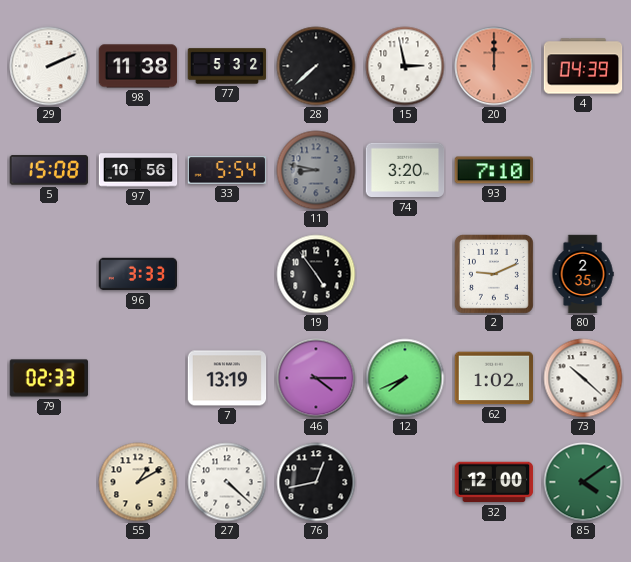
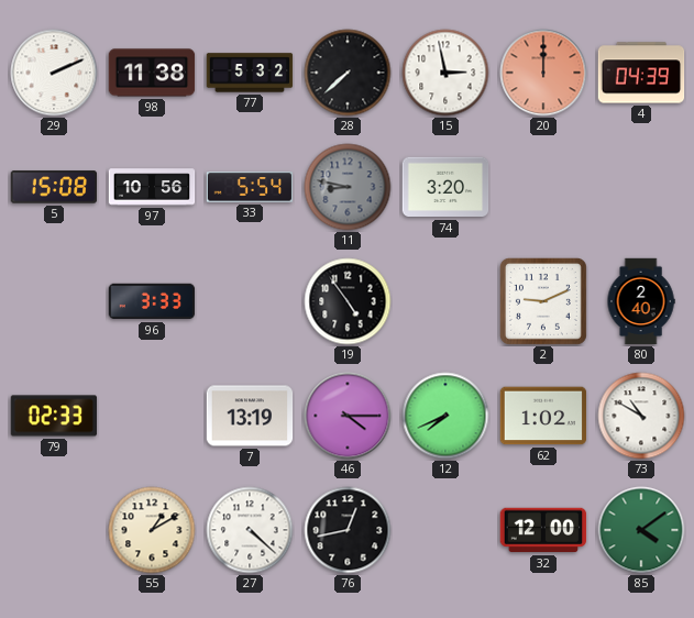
93: 7:10 -> none
80: 2:35 -> 2:40
73: 10:22 -> 10:50
